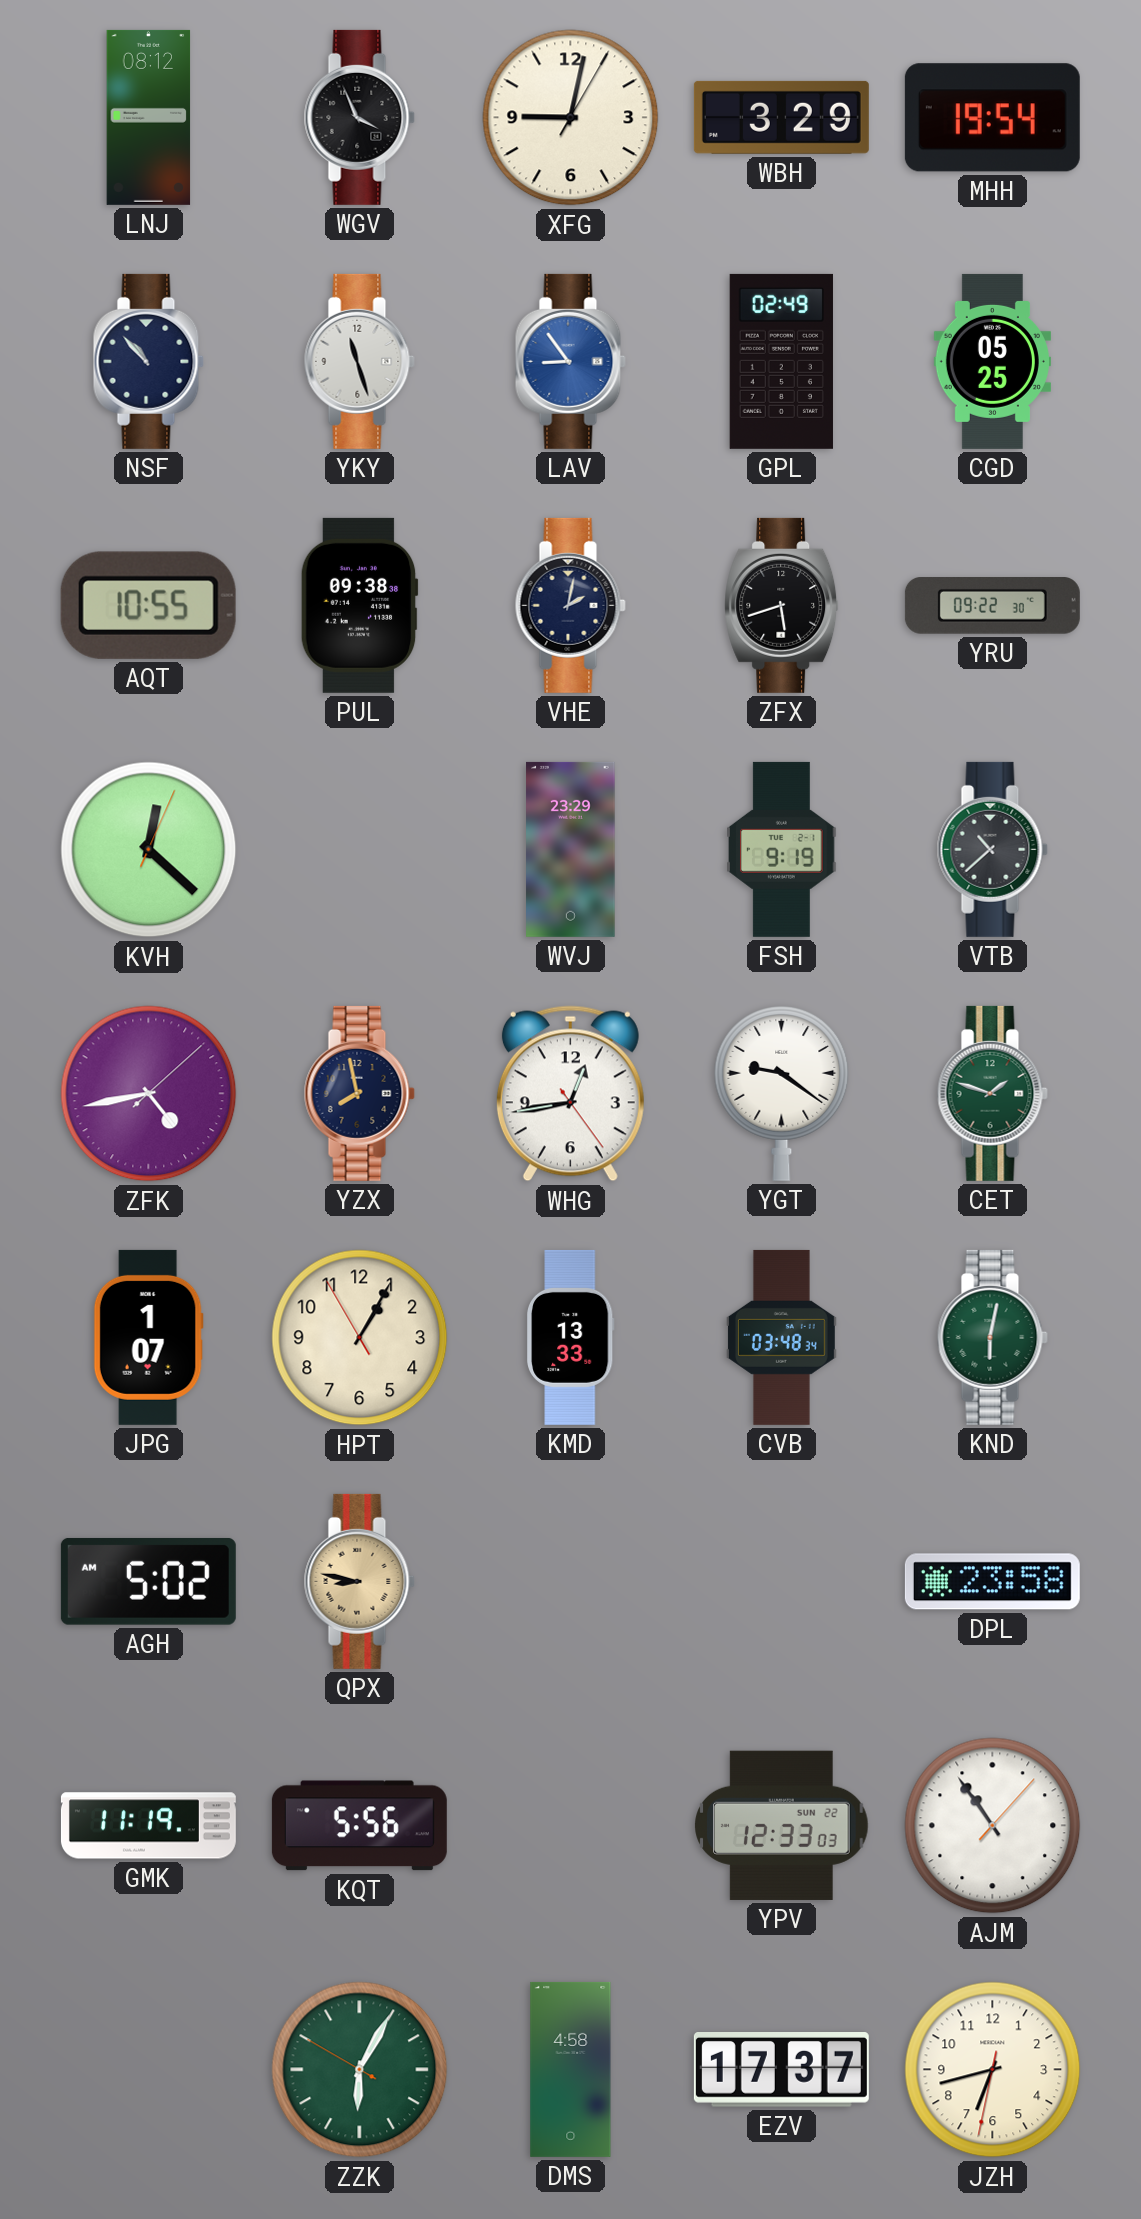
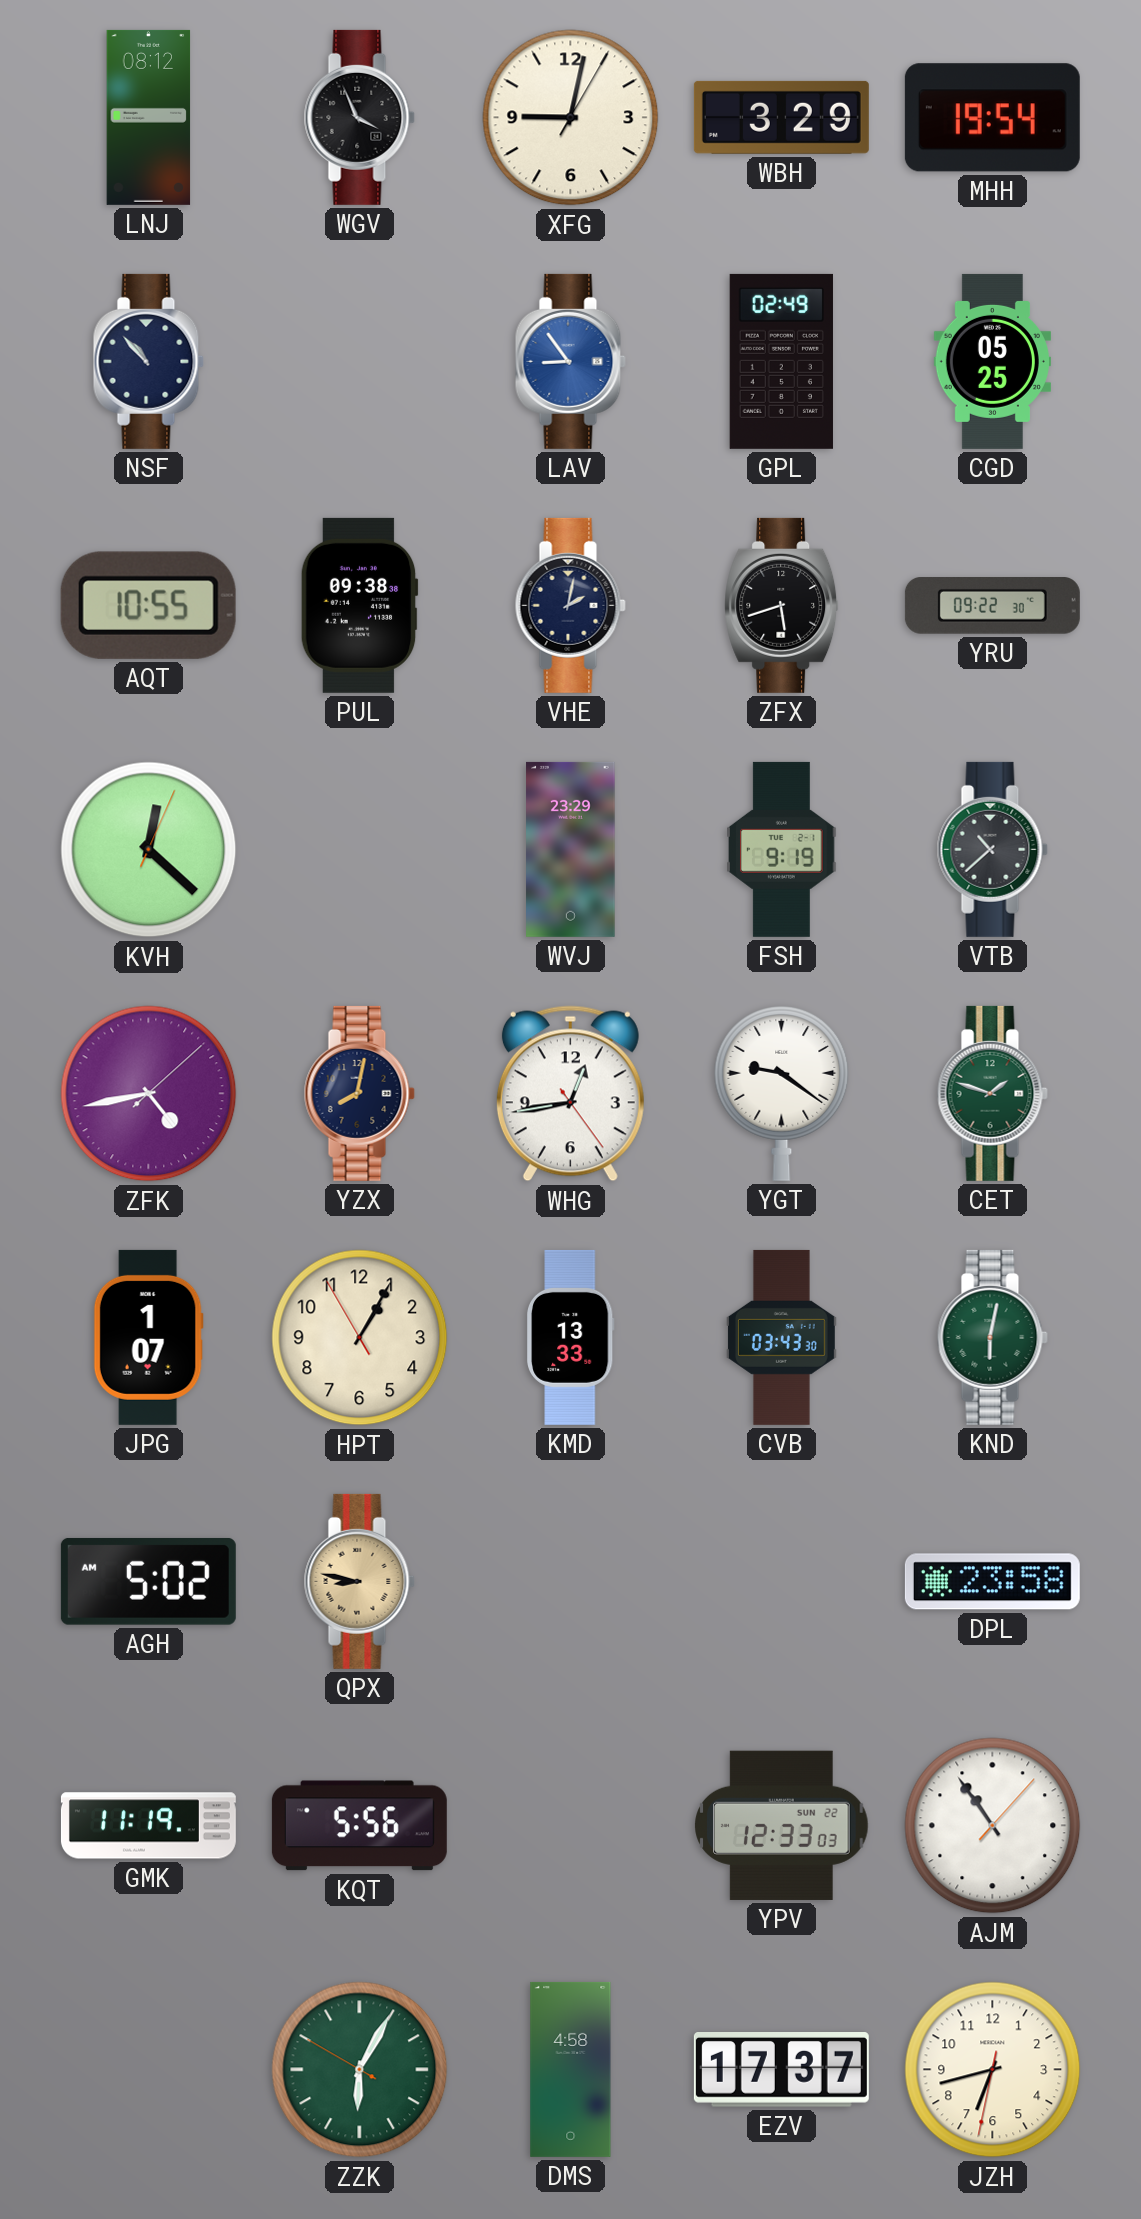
YKY: 11:27 -> none
YZX: 7:58 -> 8:02
CVB: 03:48 -> 03:43
